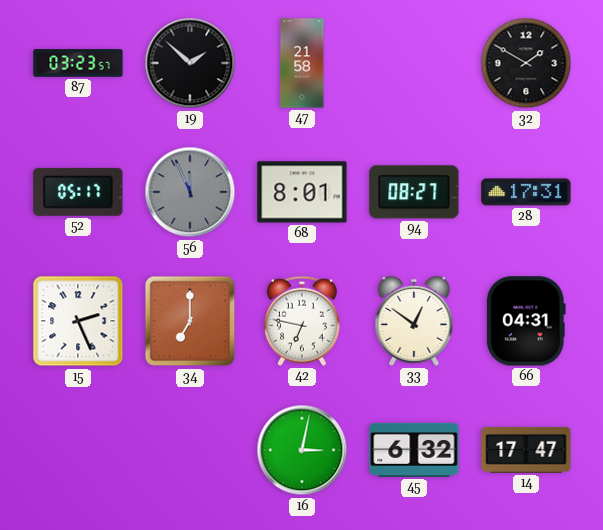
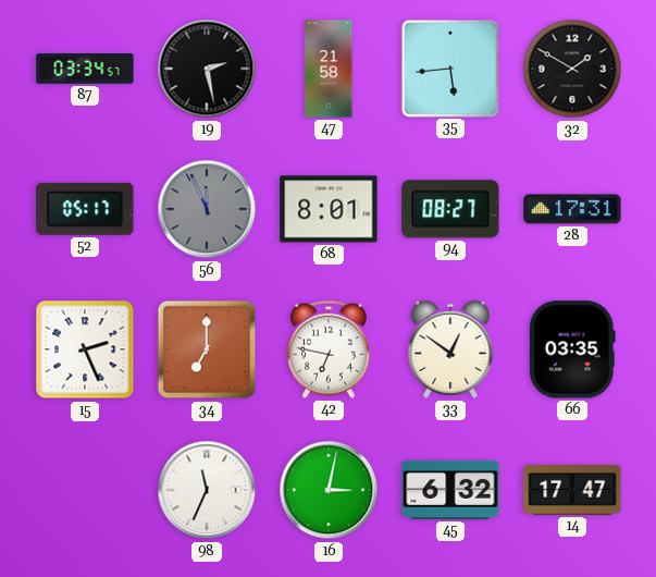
87: 03:23 -> 03:34
19: 1:52 -> 2:28
35: none -> 5:44
66: 04:31 -> 03:35
98: none -> 11:34
